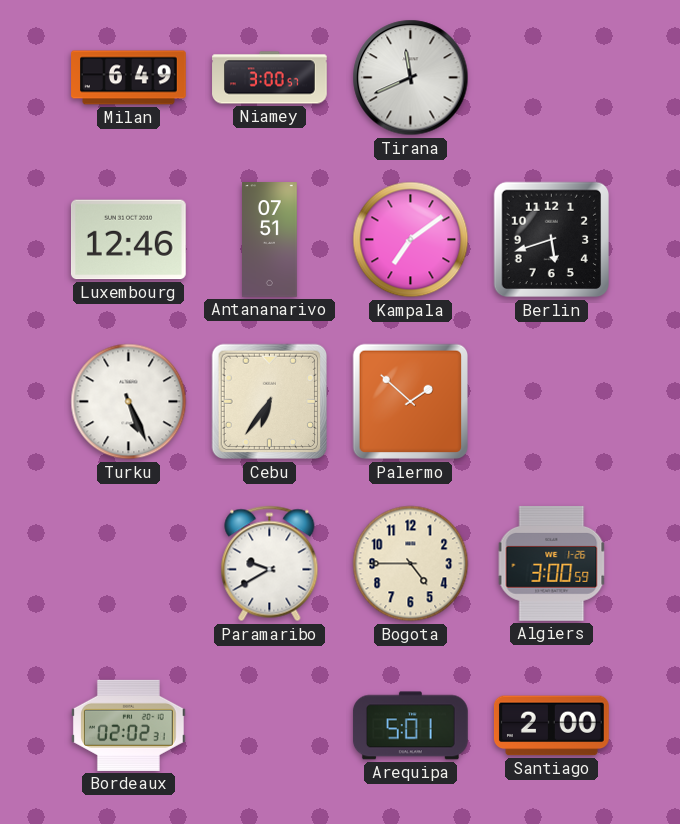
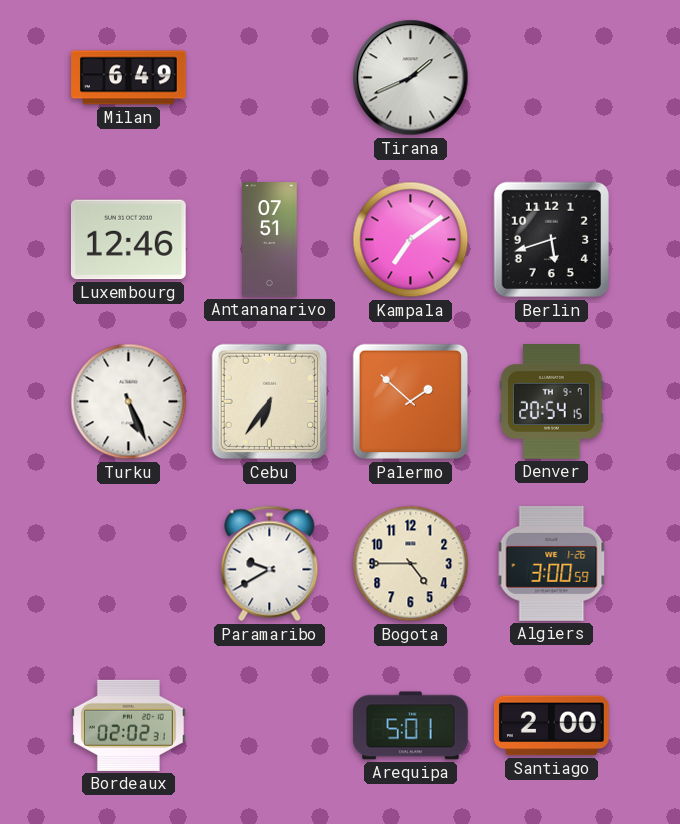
Niamey: 3:00 -> none
Tirana: 11:41 -> 1:41
Denver: none -> 20:54
